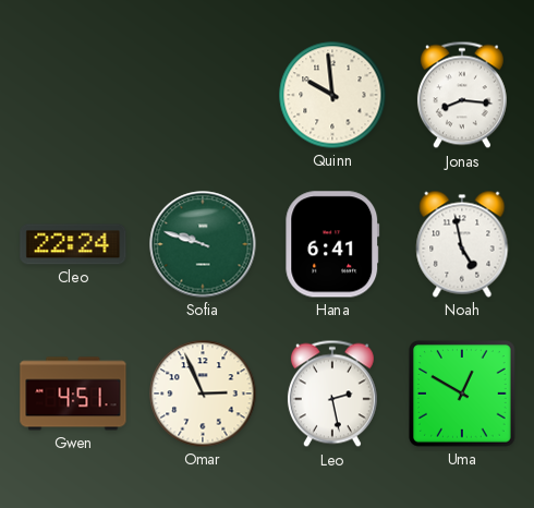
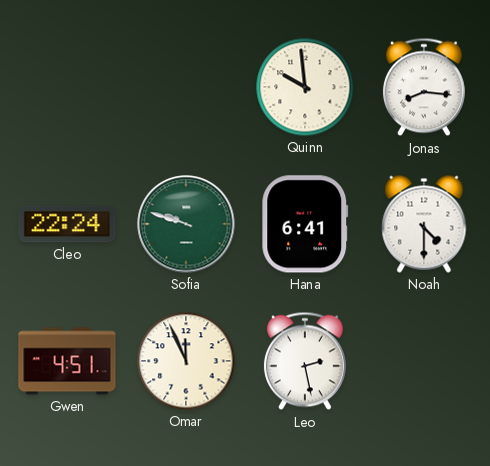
Noah: 4:58 -> 4:30
Omar: 2:56 -> 11:56
Uma: 12:50 -> none
